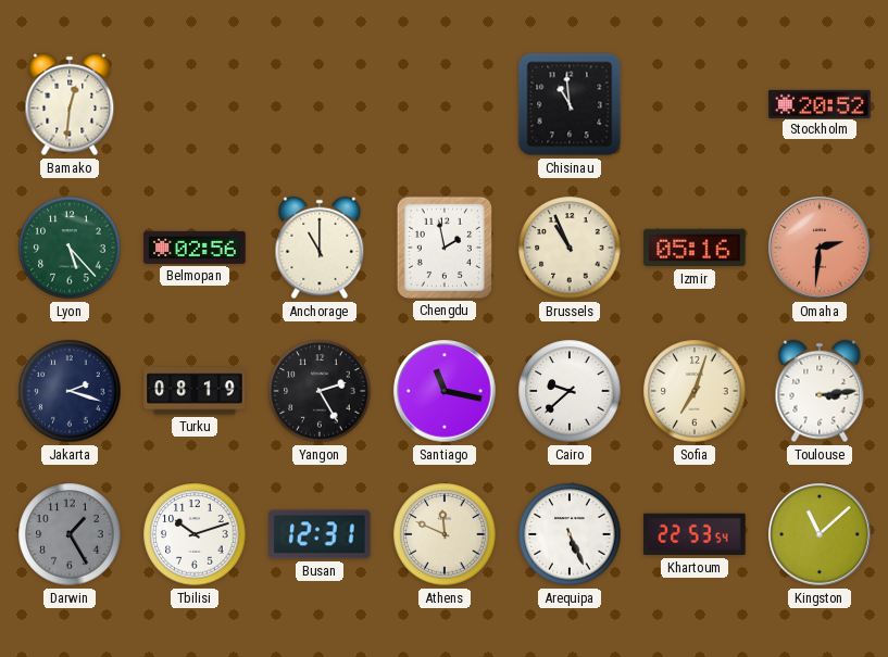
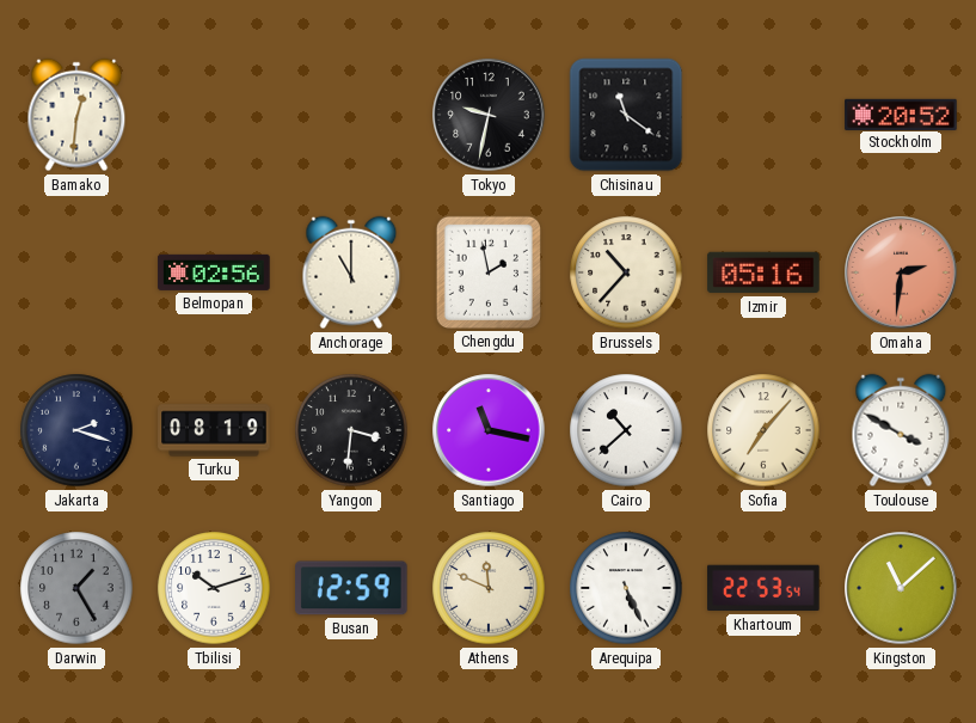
Tokyo: none -> 9:32
Chisinau: 10:59 -> 11:21
Lyon: 5:23 -> none
Brussels: 10:56 -> 10:37
Yangon: 2:25 -> 3:31
Cairo: 9:38 -> 10:38
Sofia: 7:03 -> 7:07
Toulouse: 3:14 -> 3:50
Busan: 12:31 -> 12:59
